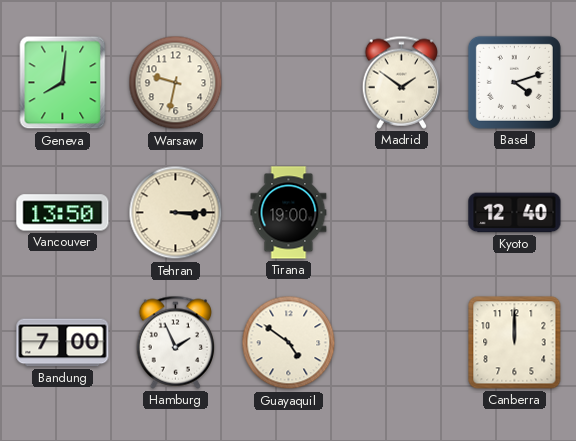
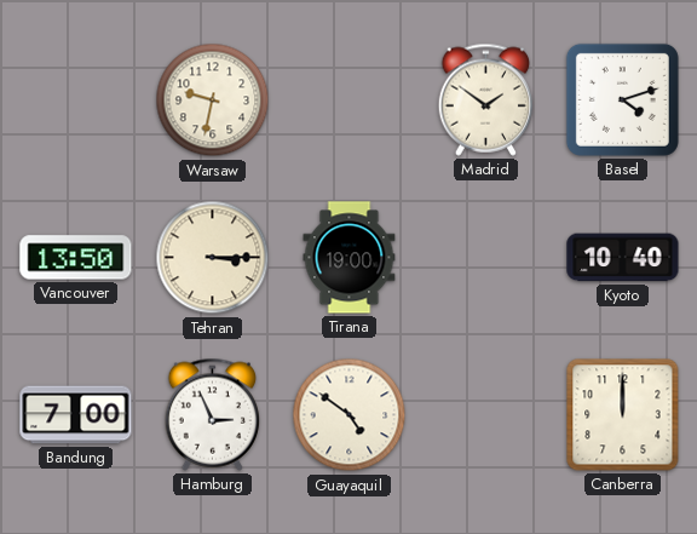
Geneva: 8:01 -> none
Kyoto: 12:40 -> 10:40
Hamburg: 1:56 -> 2:56
